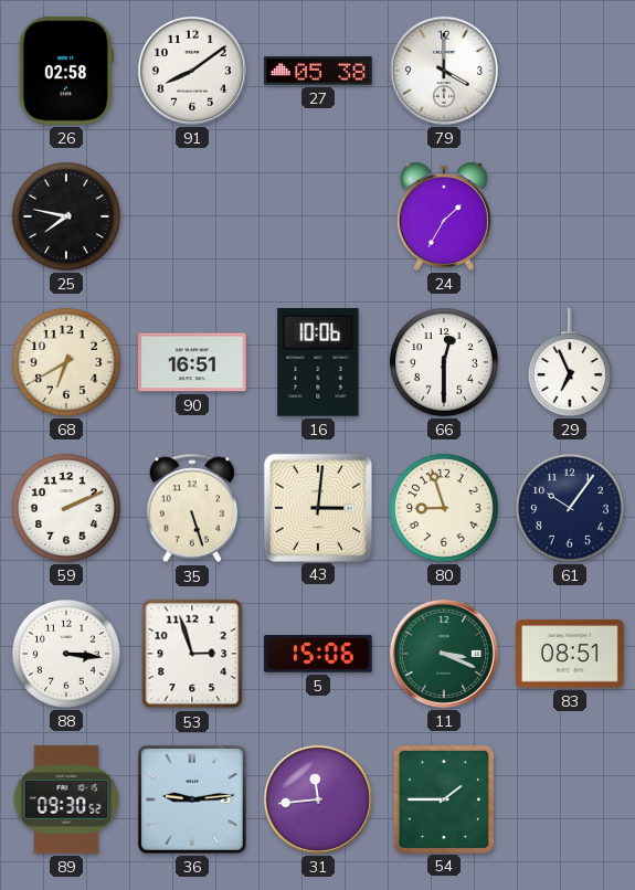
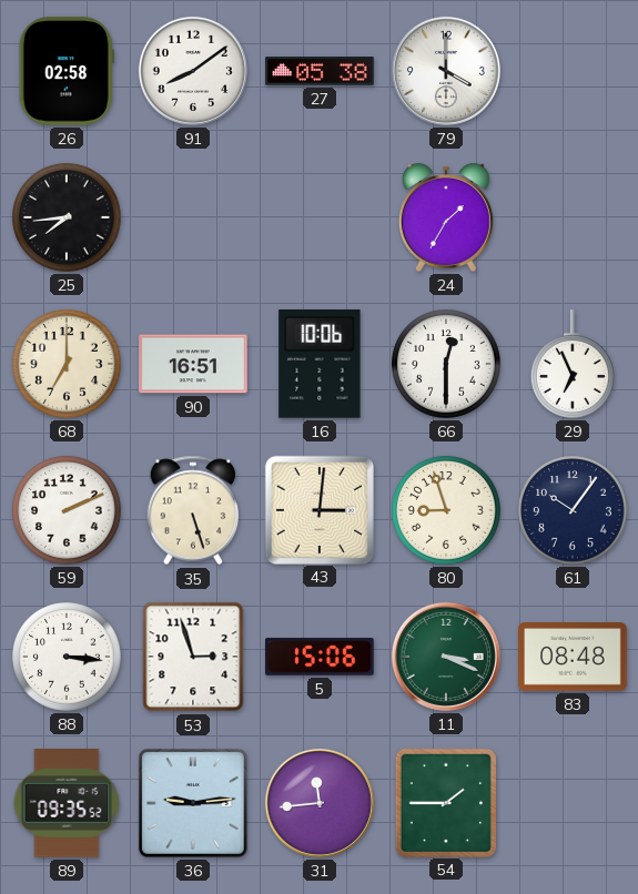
25: 7:47 -> 7:44
68: 6:40 -> 7:00
83: 08:51 -> 08:48
89: 09:30 -> 09:35
